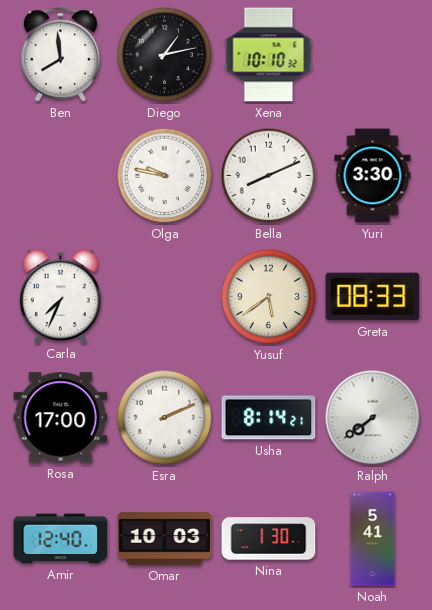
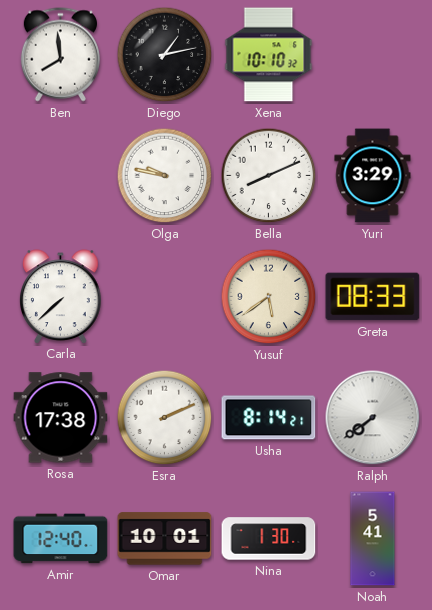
Yuri: 3:30 -> 3:29
Carla: 7:34 -> 7:38
Rosa: 17:00 -> 17:38
Omar: 10:03 -> 10:01
